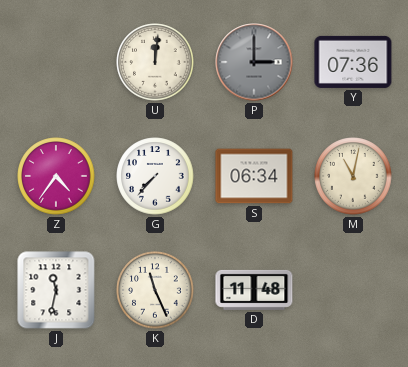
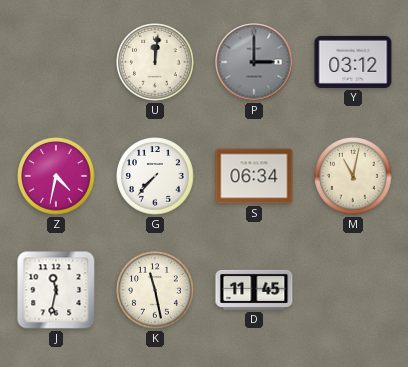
Y: 07:36 -> 03:12
Z: 4:36 -> 4:32
K: 11:26 -> 11:28
D: 11:48 -> 11:45
